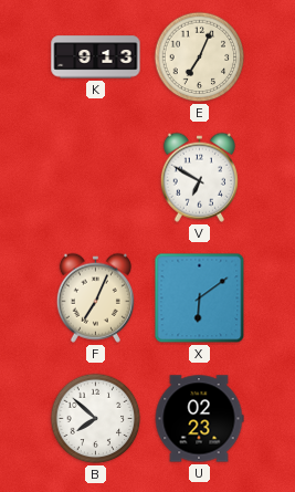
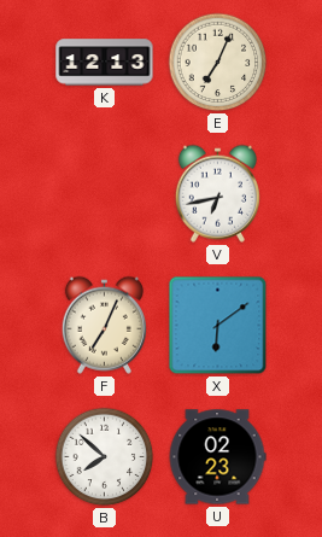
K: 9:13 -> 12:13
V: 6:50 -> 6:43
